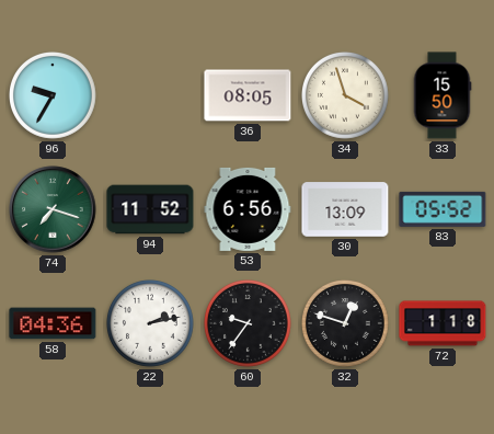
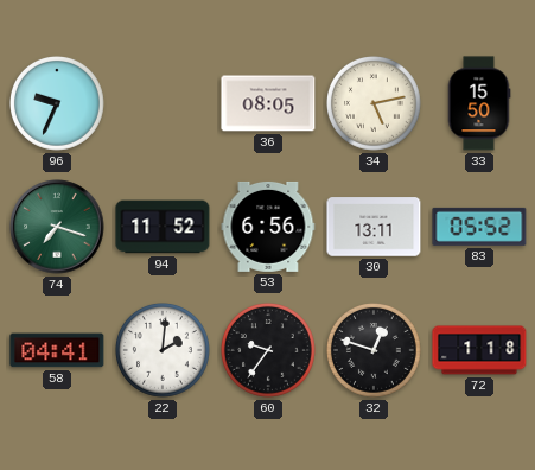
96: 9:35 -> 9:34
34: 3:57 -> 5:13
30: 13:09 -> 13:11
58: 04:36 -> 04:41
22: 2:13 -> 2:01
